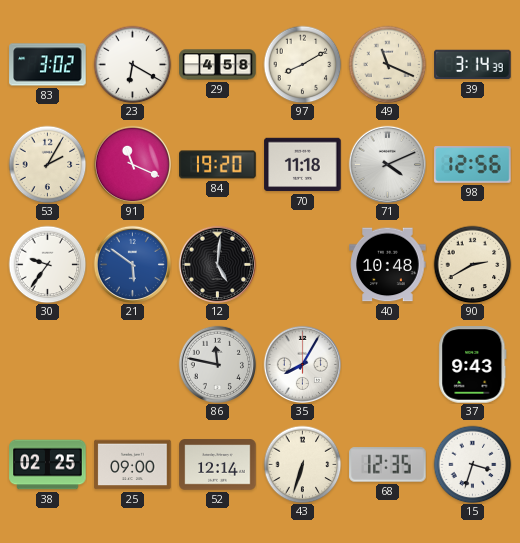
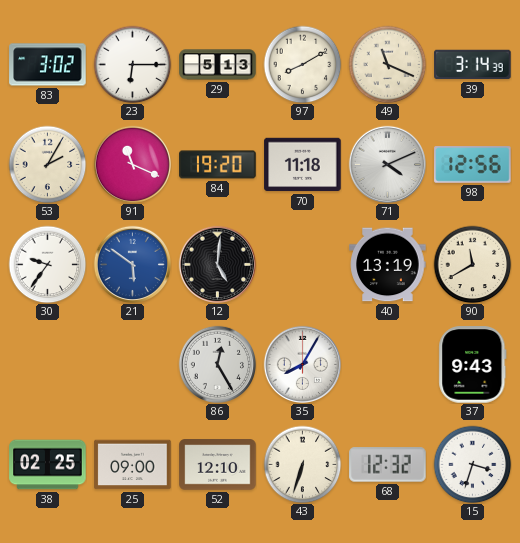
23: 6:20 -> 6:15
29: 4:58 -> 5:13
40: 10:48 -> 13:19
90: 2:40 -> 11:40
86: 11:47 -> 12:25
52: 12:14 -> 12:10
68: 12:35 -> 12:32
